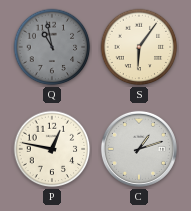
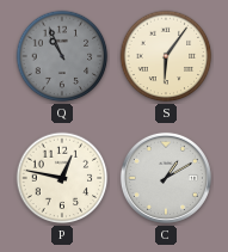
Q: 10:58 -> 10:56
C: 1:12 -> 1:10
